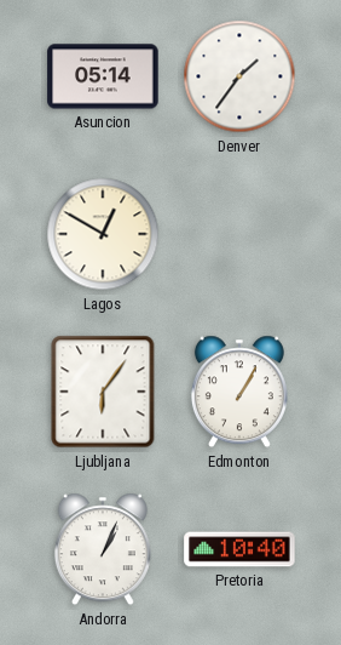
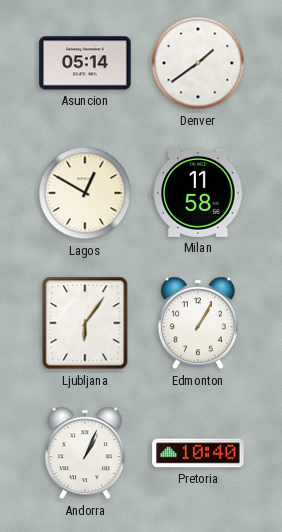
Denver: 1:36 -> 1:39
Milan: none -> 11:58
